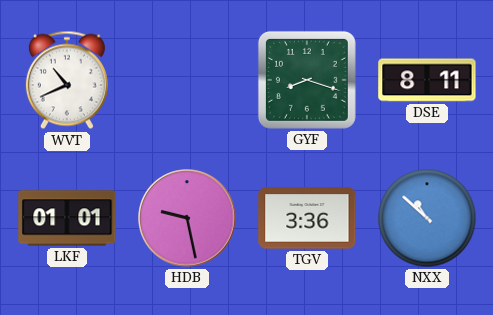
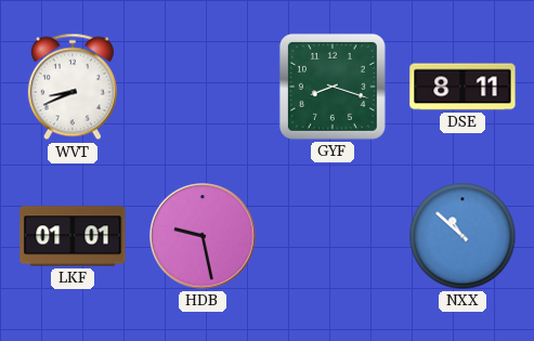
WVT: 10:41 -> 8:41
TGV: 3:36 -> none
